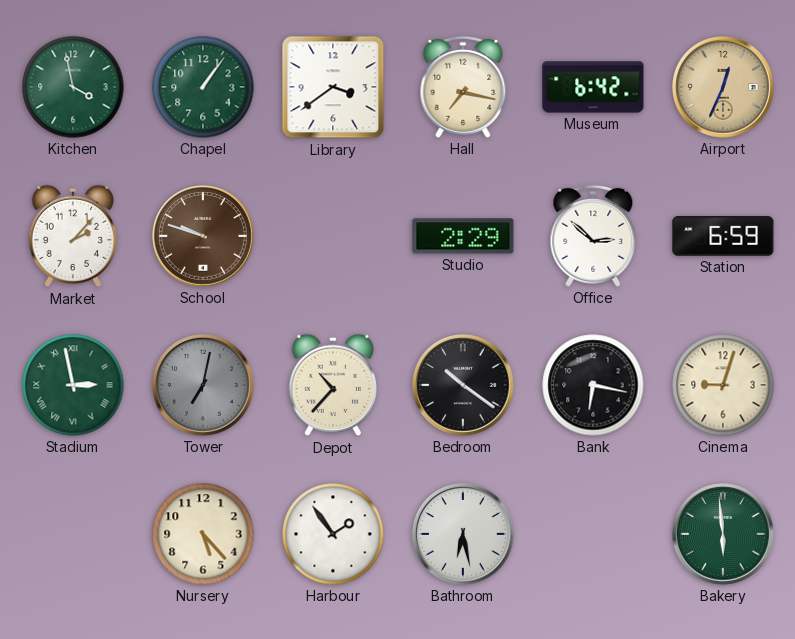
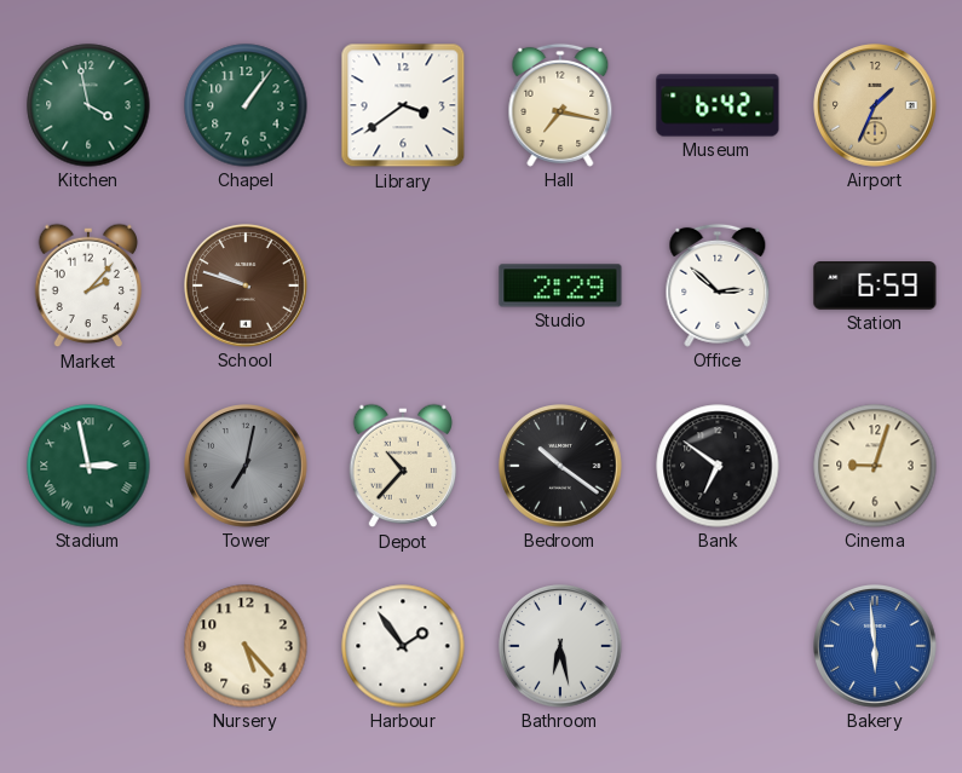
Airport: 12:34 -> 1:34
Bank: 6:17 -> 6:51
Bakery dial: green -> blue
